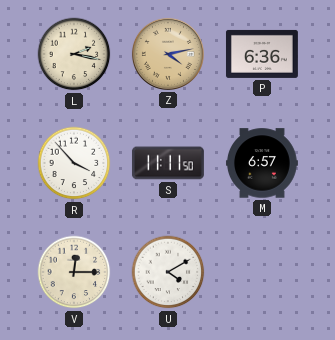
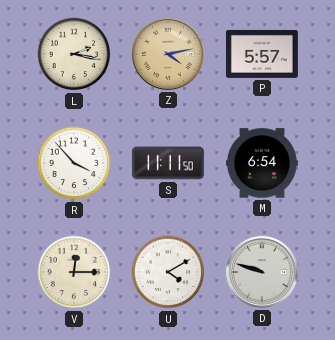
P: 6:36 -> 5:57
M: 6:57 -> 6:54
D: none -> 9:48
